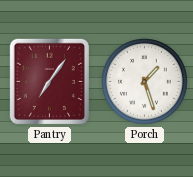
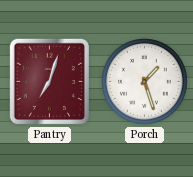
Pantry: 7:06 -> 7:03
